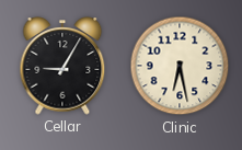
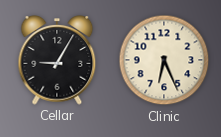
Clinic: 6:28 -> 6:26
